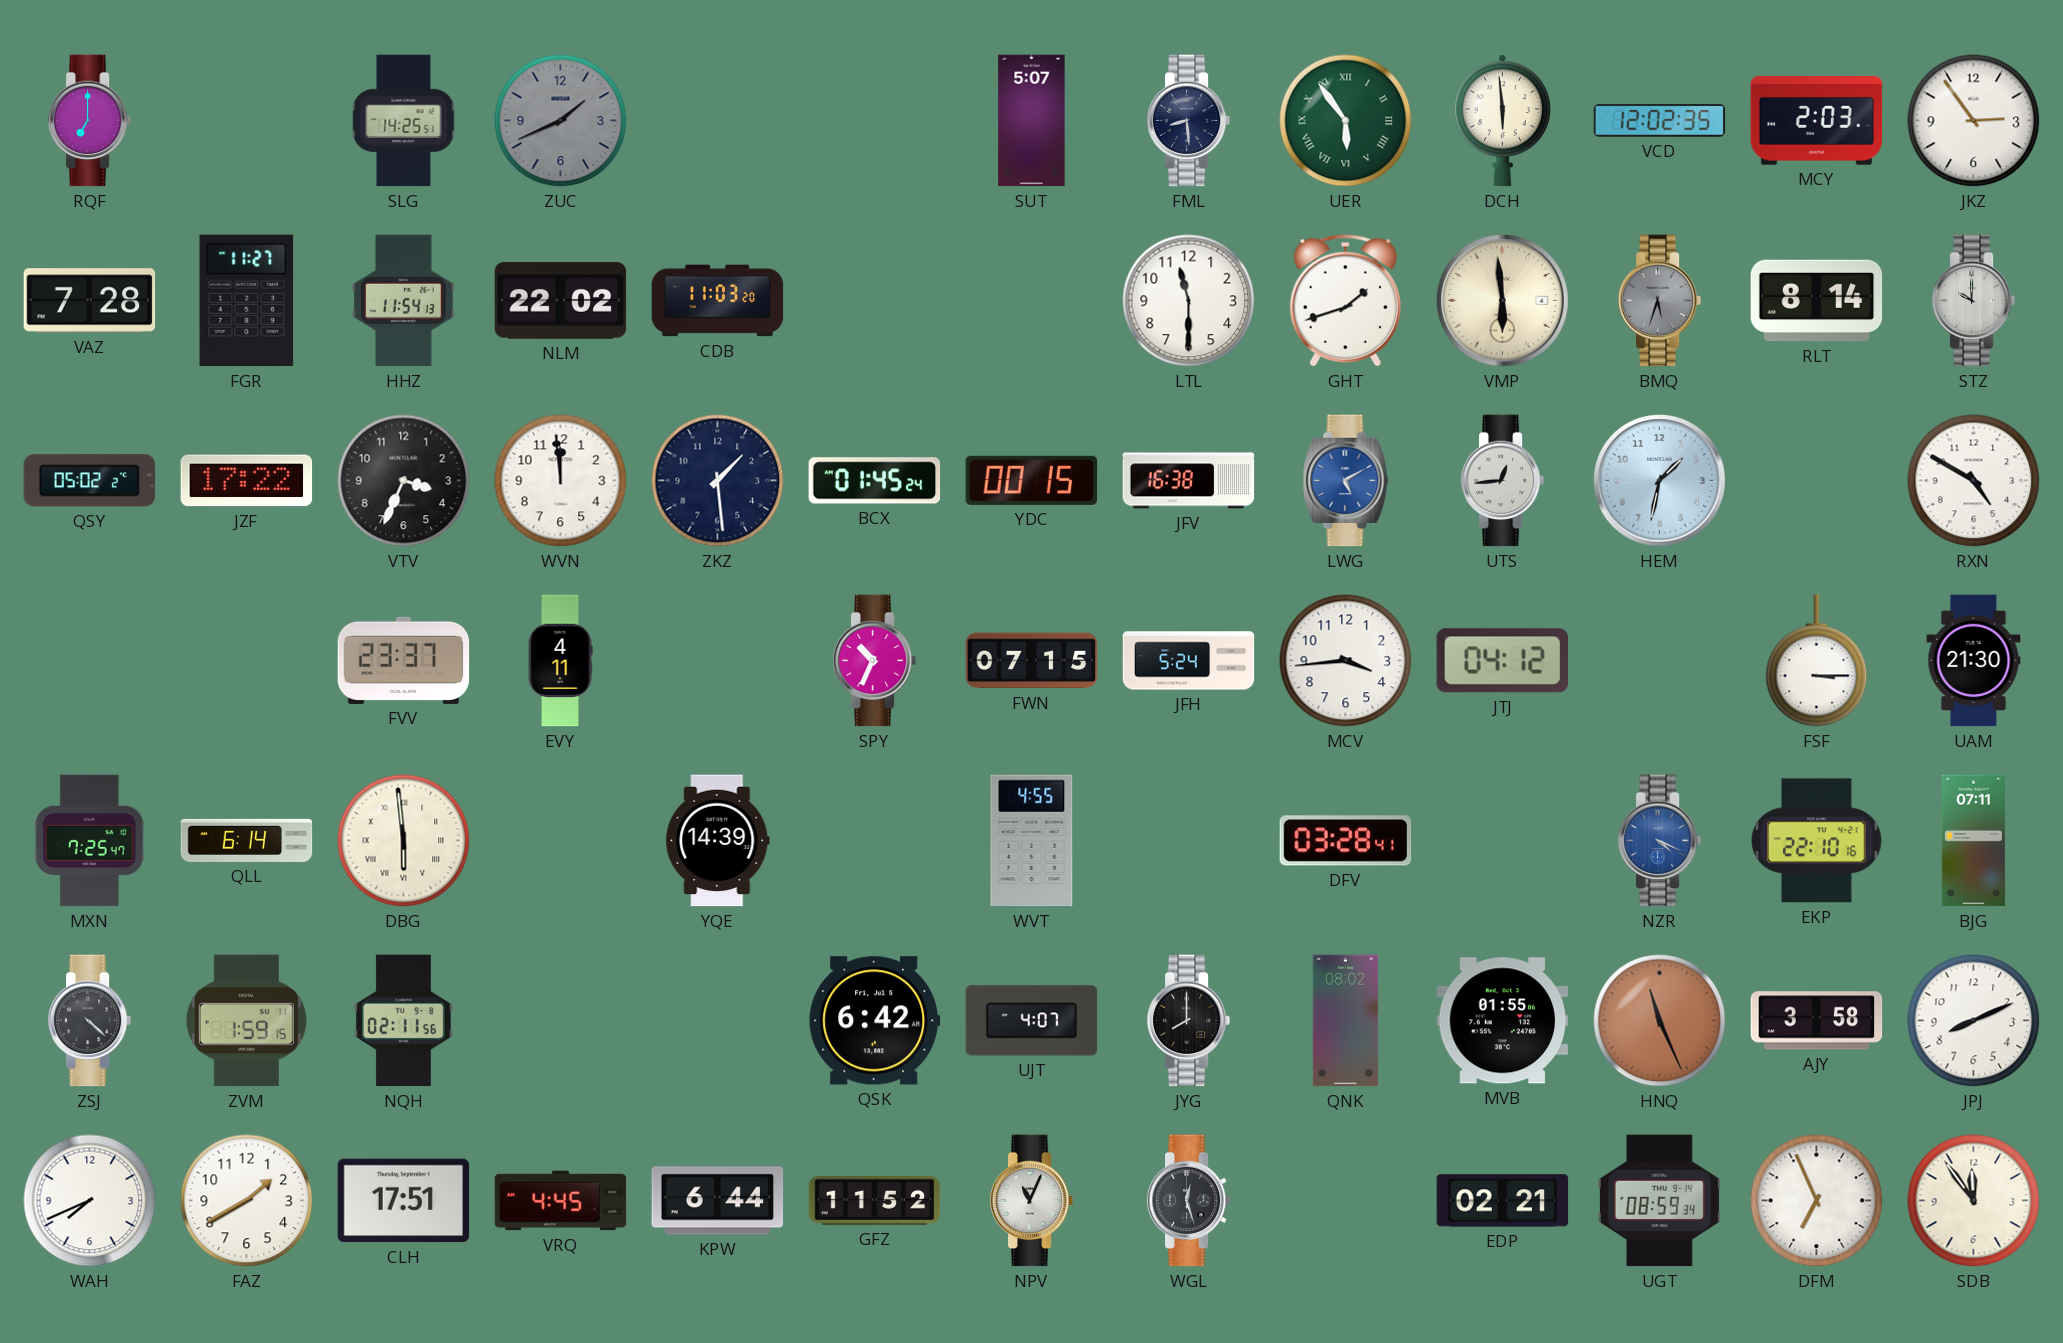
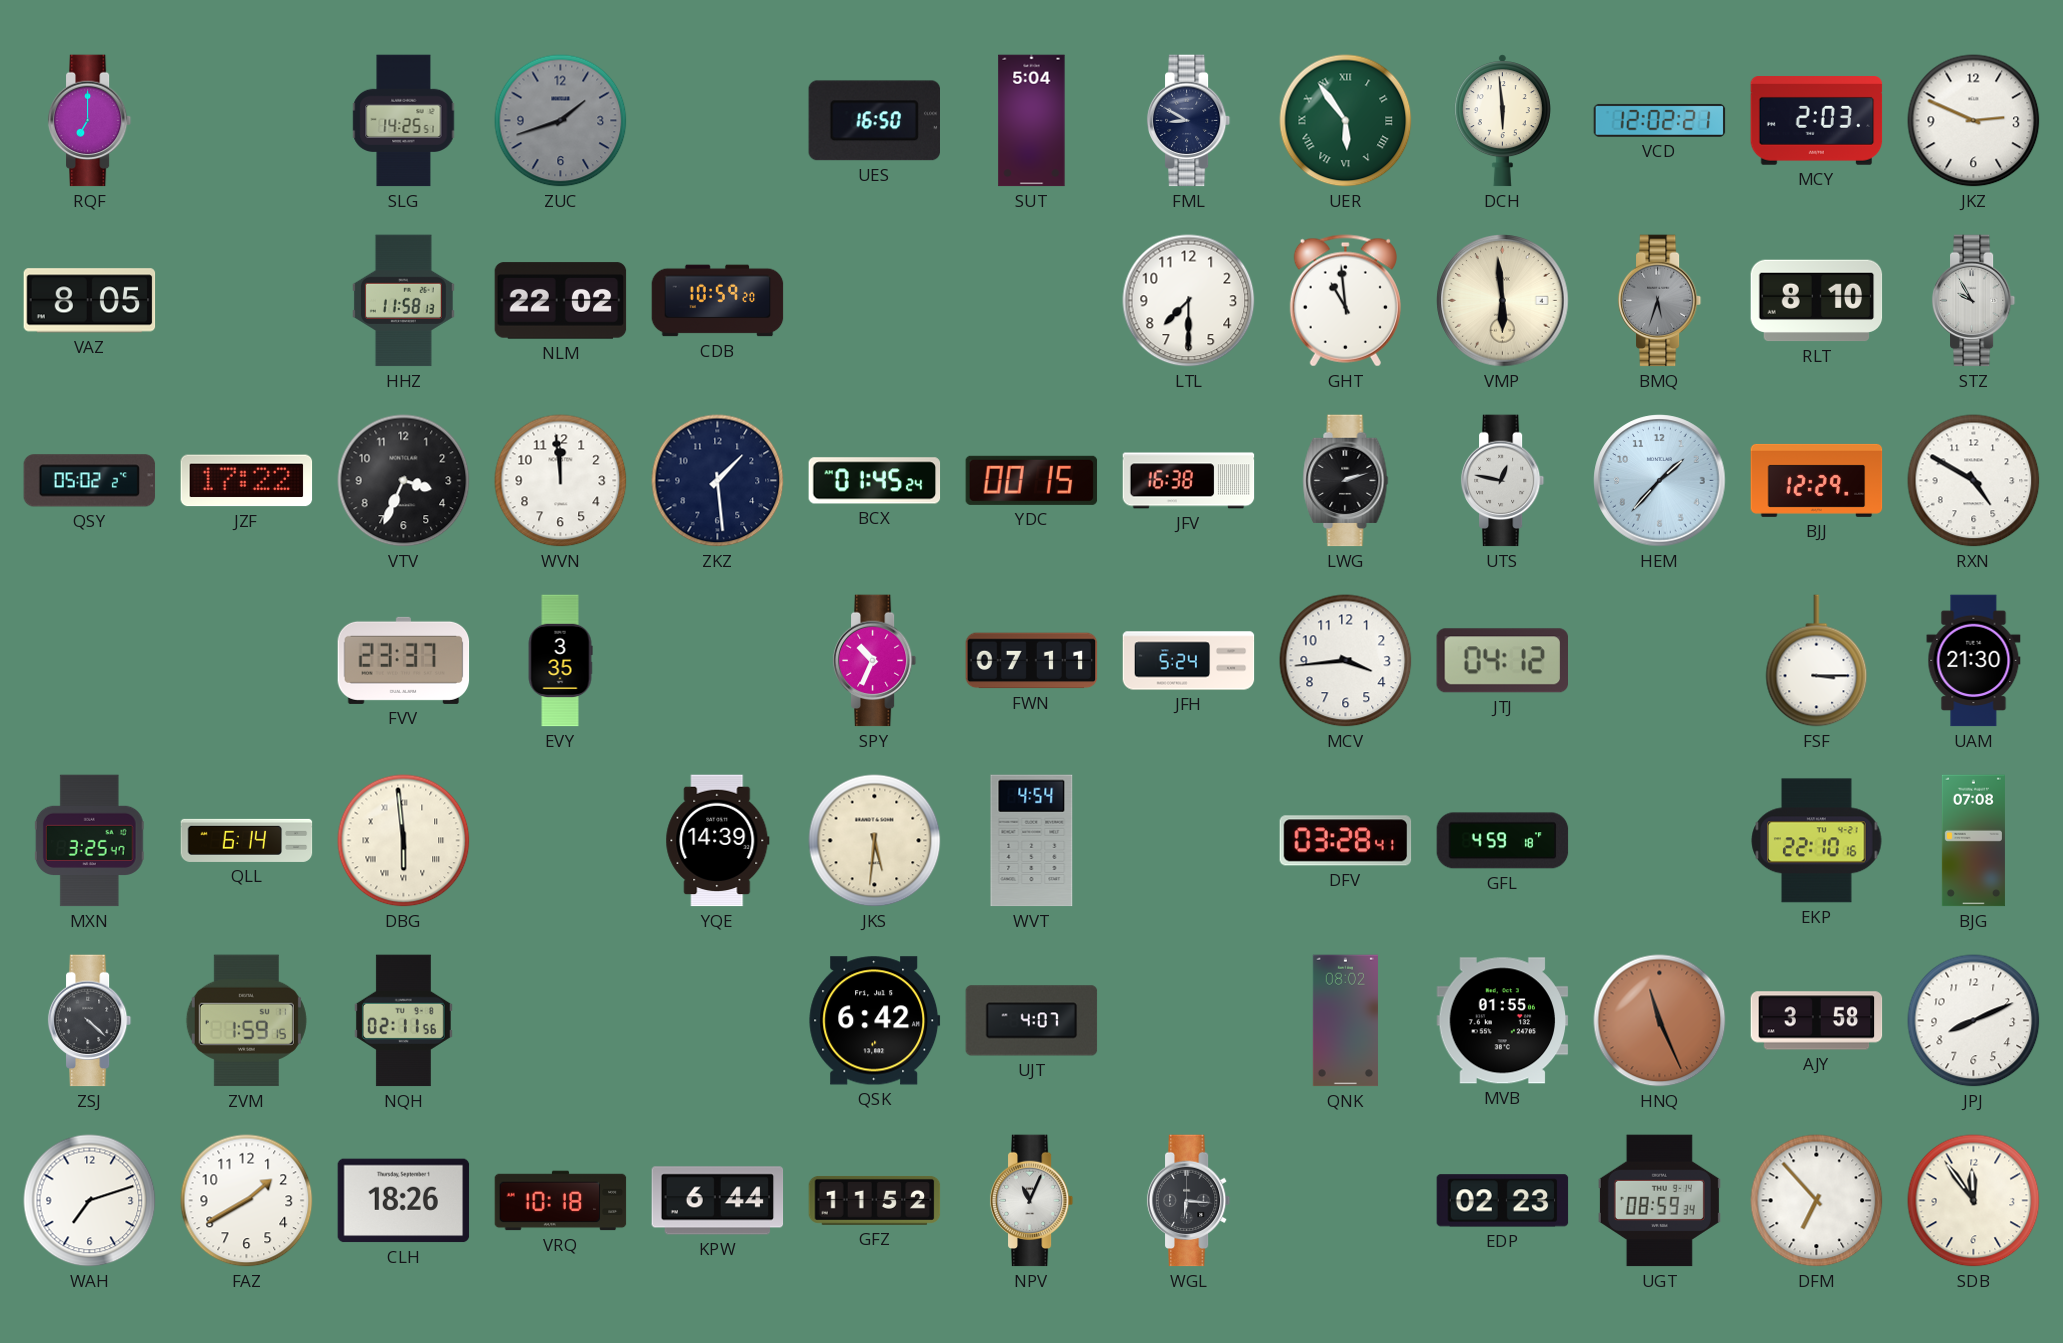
ZUC: 1:41 -> 1:42
UES: none -> 16:50
SUT: 5:07 -> 5:04
FML: 8:29 -> 8:50
VCD: 12:02:35 -> 12:02:21
JKZ: 2:54 -> 2:49
VAZ: 7:28 -> 8:05
FGR: 11:27 -> none
HHZ: 11:54 -> 11:58
CDB: 11:03 -> 10:59
LTL: 11:30 -> 7:30
GHT: 1:42 -> 10:59
RLT: 8:14 -> 8:10
STZ: 10:00 -> 9:55
LWG: 5:10 -> 2:12
LWG dial: blue -> black
UTS: 12:44 -> 12:47
HEM: 1:32 -> 1:37
BJJ: none -> 12:29
EVY: 4:11 -> 3:35
FWN: 07:15 -> 07:11
MXN: 7:25 -> 3:25
JKS: none -> 5:31
WVT: 4:55 -> 4:54
GFL: none -> 4:59
NZR: 4:19 -> none
BJG: 07:11 -> 07:08
JYG: 8:00 -> none
WAH: 7:41 -> 7:12
CLH: 17:51 -> 18:26
VRQ: 4:45 -> 10:18
WGL: 12:27 -> 6:16
EDP: 02:21 -> 02:23
DFM: 6:56 -> 6:53
